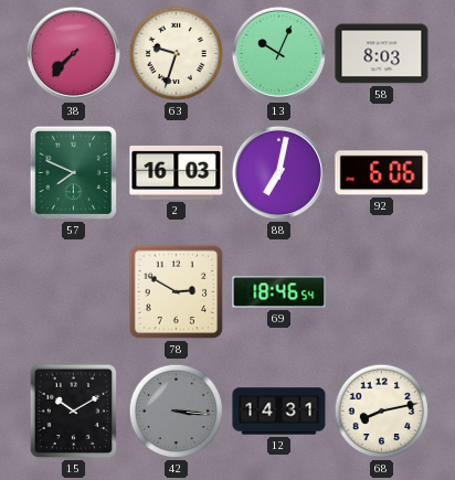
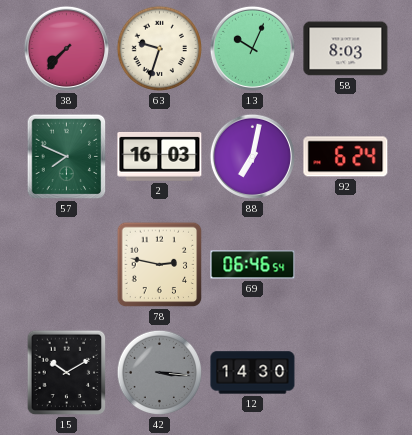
92: 6:06 -> 6:24
78: 2:50 -> 2:47
69: 18:46 -> 06:46
12: 14:31 -> 14:30
68: 8:13 -> none
